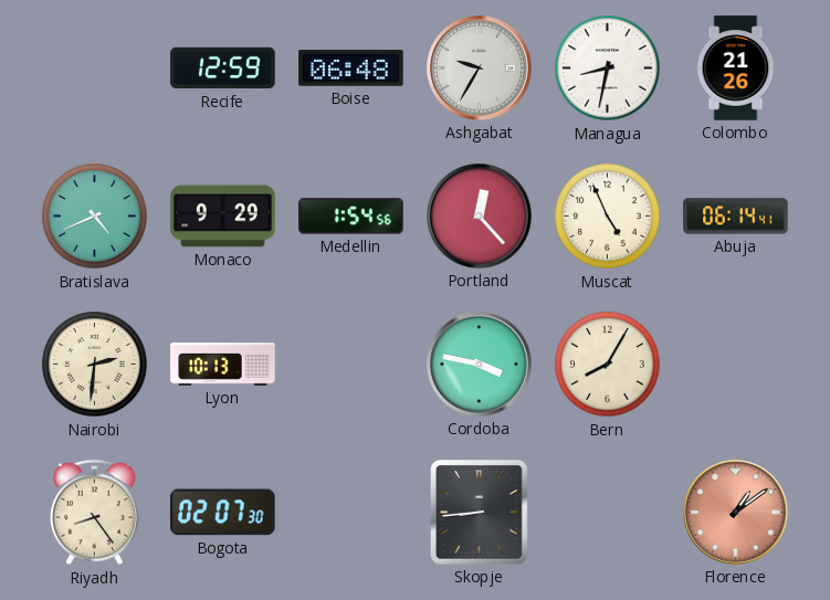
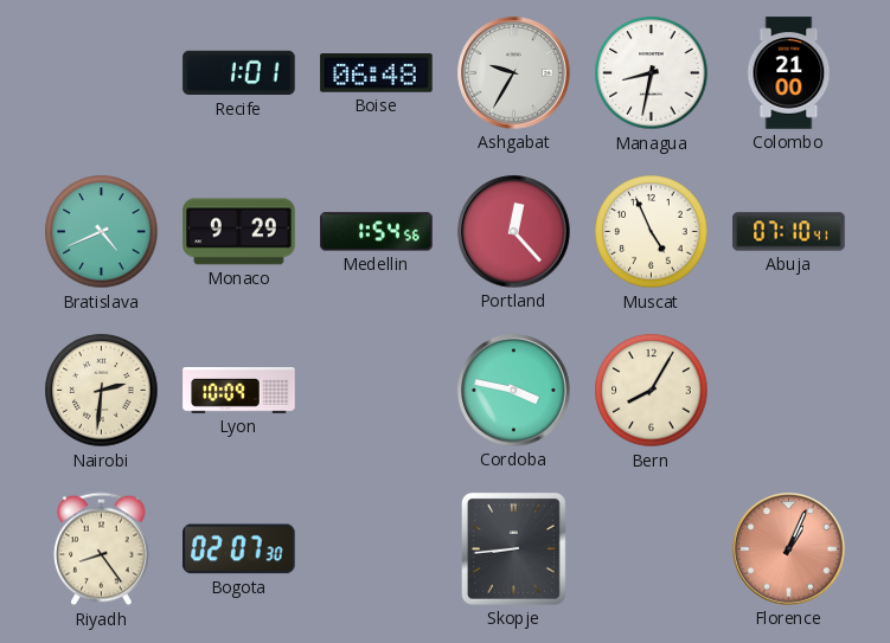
Recife: 12:59 -> 1:01
Colombo: 21:26 -> 21:00
Abuja: 06:14 -> 07:10
Lyon: 10:13 -> 10:09
Florence: 1:09 -> 1:04
